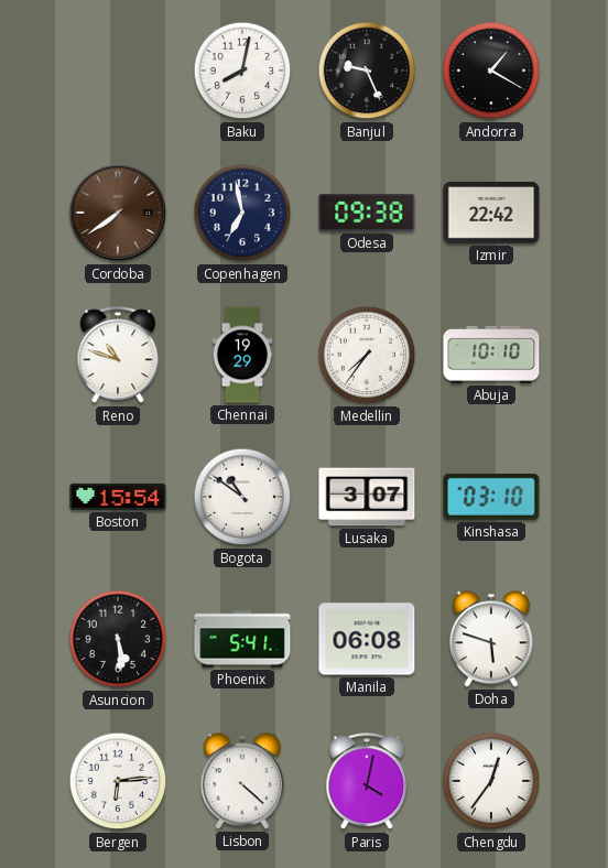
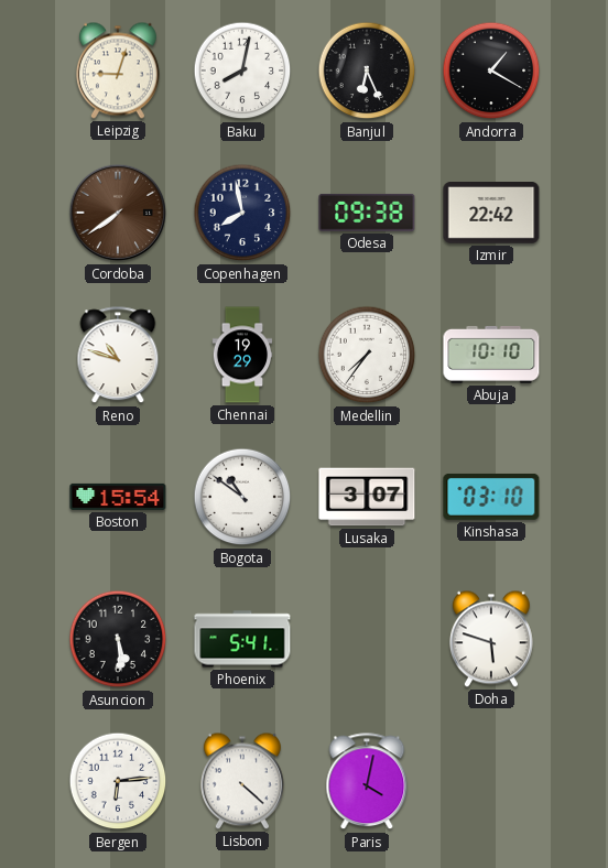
Leipzig: none -> 9:03
Banjul: 9:26 -> 6:26
Copenhagen: 6:58 -> 7:58
Manila: 06:08 -> none
Chengdu: 12:36 -> none
